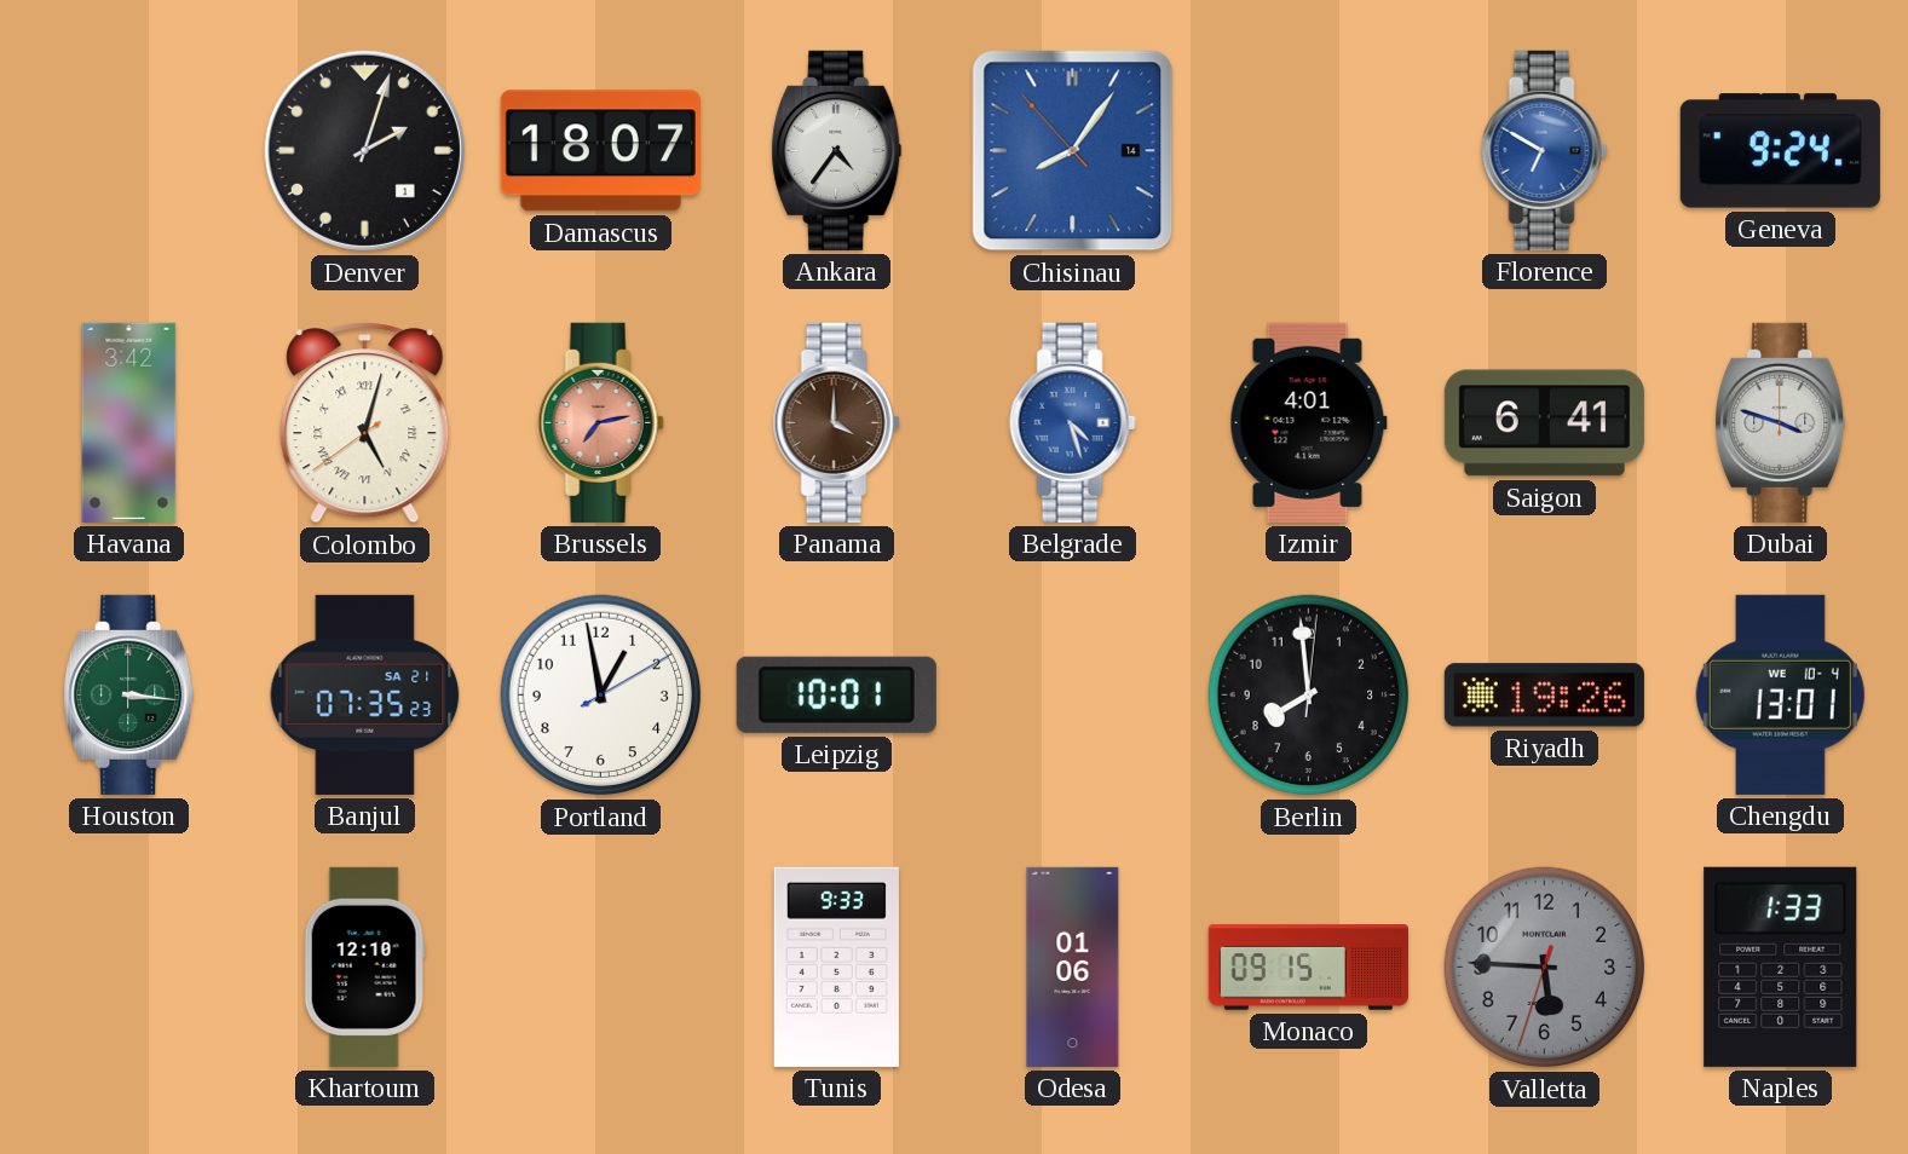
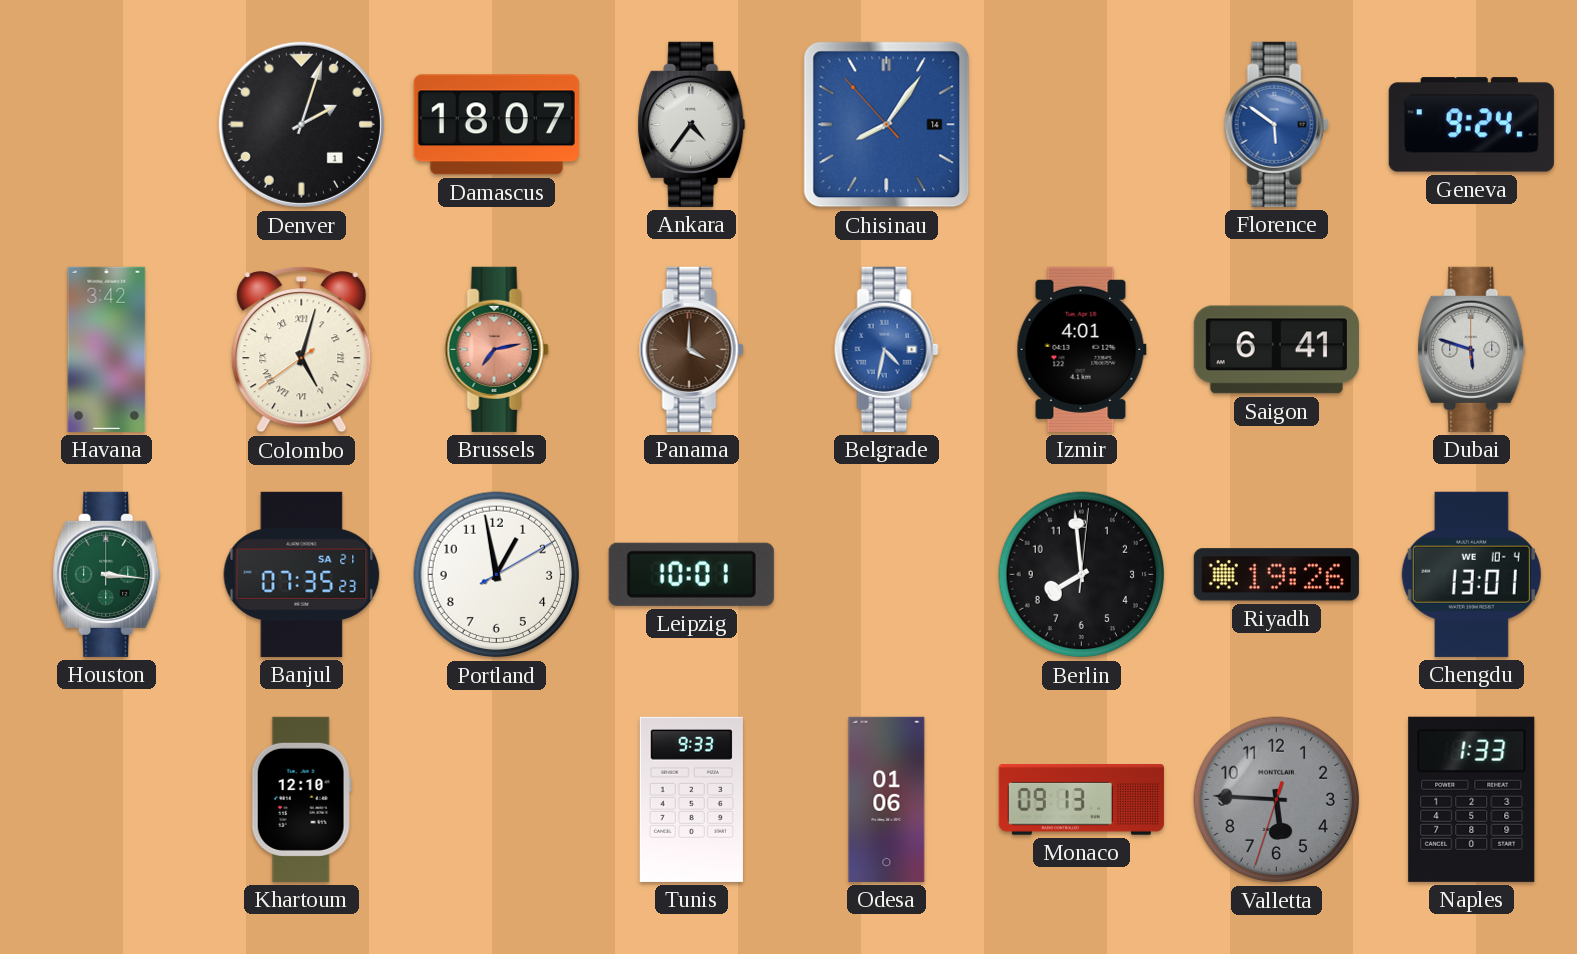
Florence: 6:50 -> 5:51
Belgrade: 4:27 -> 4:32
Dubai: 3:48 -> 5:48
Monaco: 09:15 -> 09:13
